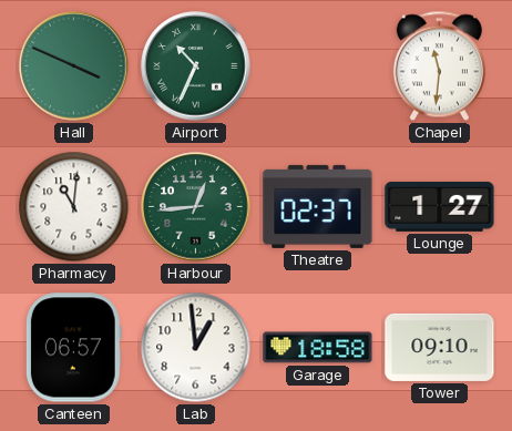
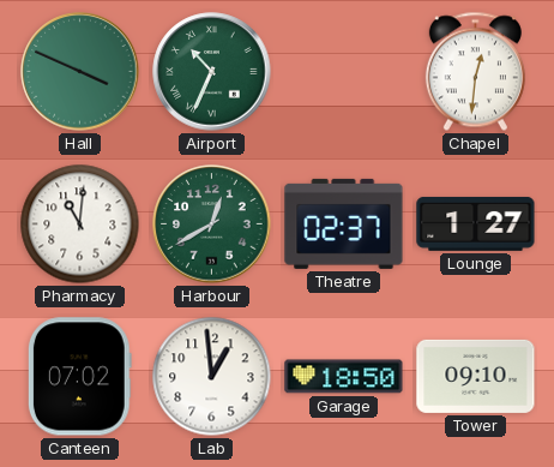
Chapel: 11:31 -> 12:31
Harbour: 12:44 -> 12:40
Canteen: 06:57 -> 07:02
Garage: 18:58 -> 18:50
